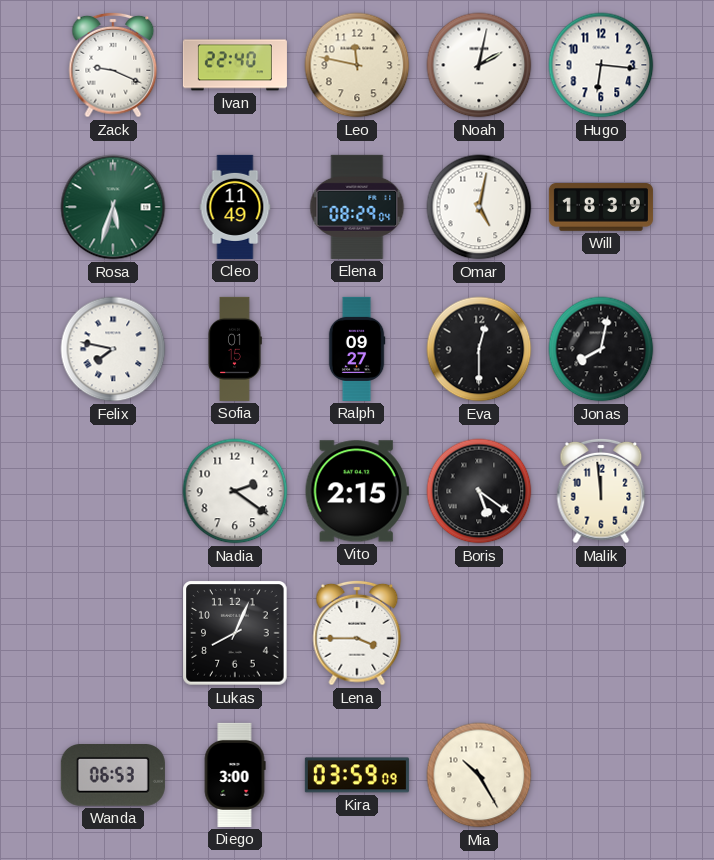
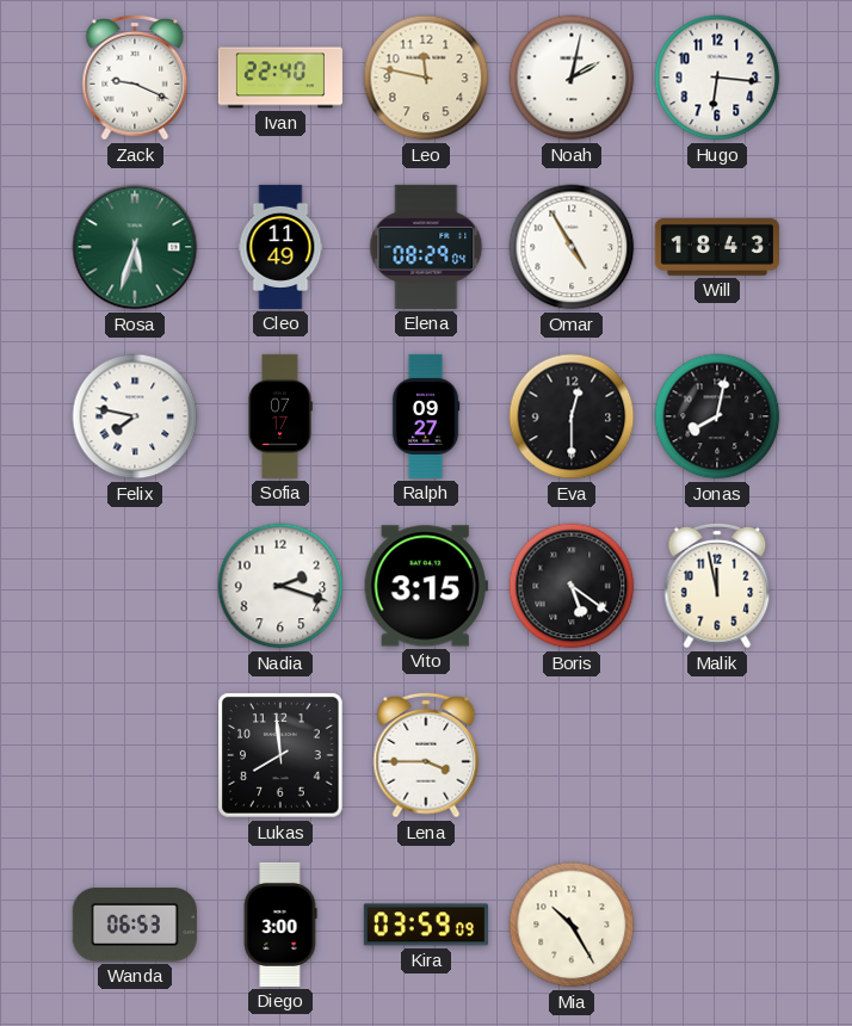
Omar: 5:02 -> 4:55
Will: 18:39 -> 18:43
Sofia: 01:15 -> 07:17
Nadia: 2:21 -> 2:18
Vito: 2:15 -> 3:15
Malik: 11:59 -> 11:58
Lukas: 8:04 -> 7:59
